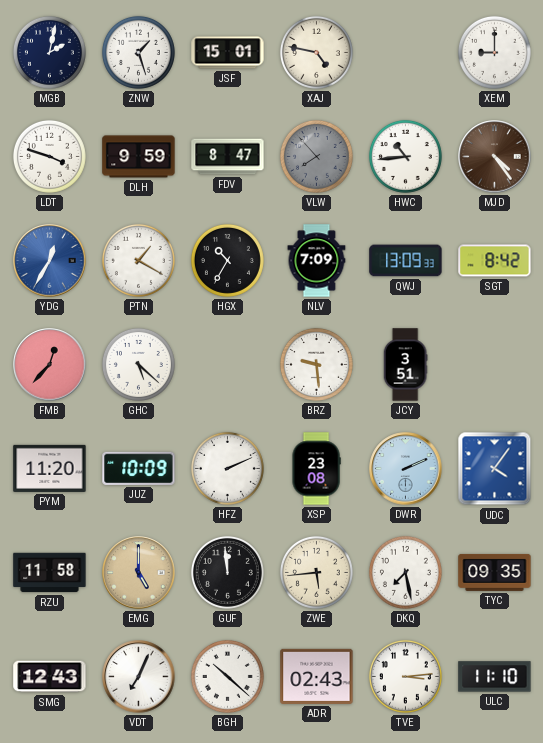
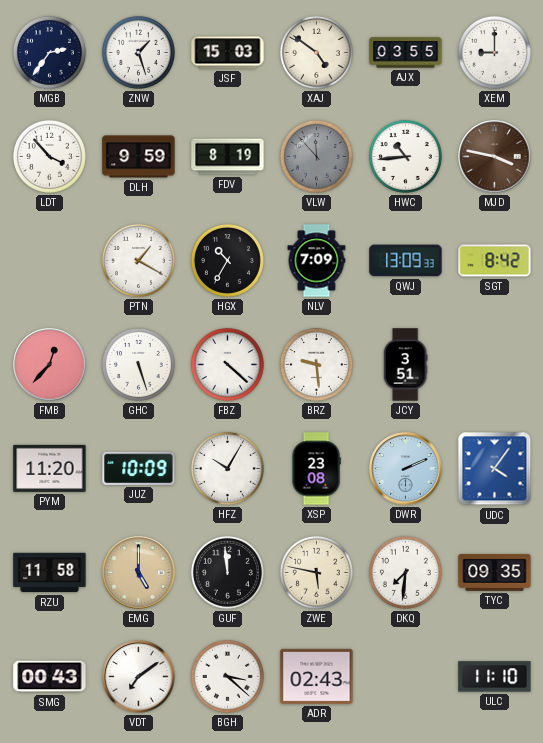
MGB: 2:02 -> 2:36
JSF: 15:01 -> 15:03
XAJ: 4:47 -> 4:51
AJX: none -> 03:55
LDT: 3:48 -> 3:53
FDV: 8:47 -> 8:19
VLW: 7:53 -> 11:53
MJD: 4:24 -> 3:47
YDG: 12:35 -> none
GHC: 5:22 -> 5:27
FBZ: none -> 4:22
HFZ: 2:11 -> 10:05
ZWE: 5:44 -> 5:47
DKQ: 7:28 -> 7:31
SMG: 12:43 -> 00:43
VDT: 7:04 -> 7:09
BGH: 10:22 -> 3:22
TVE: 3:14 -> none
